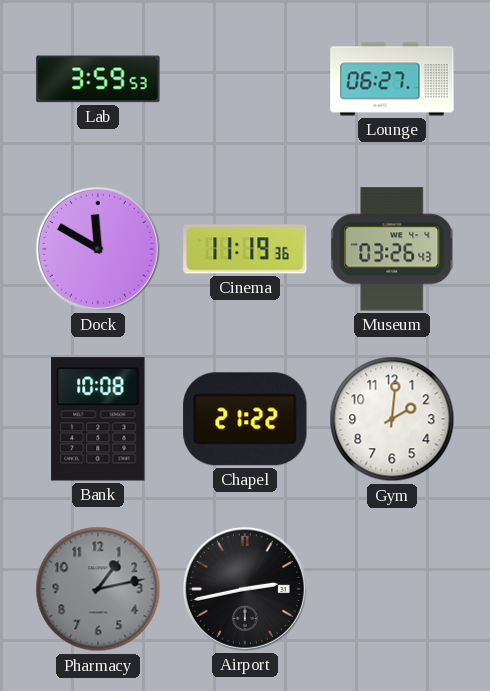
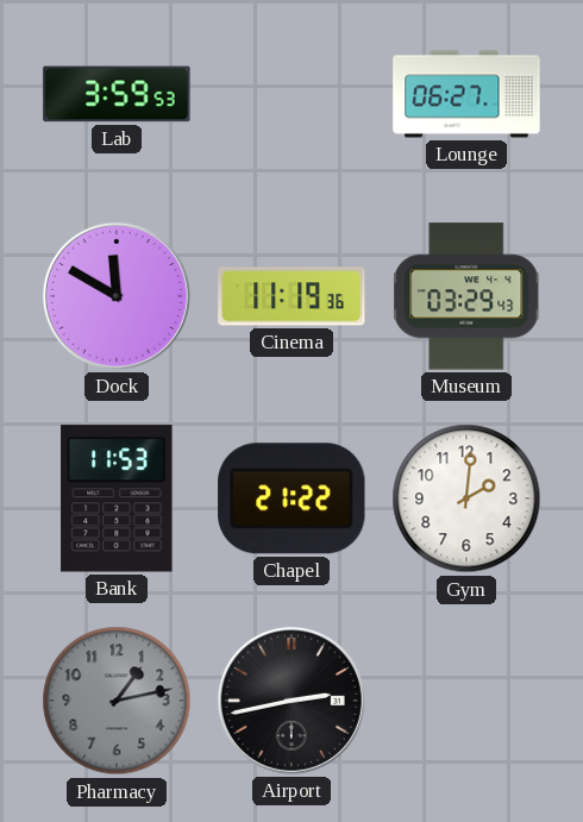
Museum: 03:26 -> 03:29
Bank: 10:08 -> 11:53
